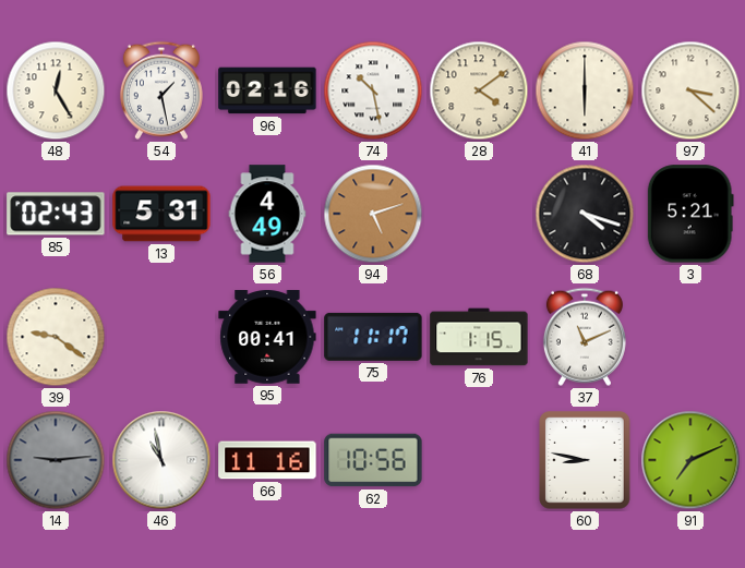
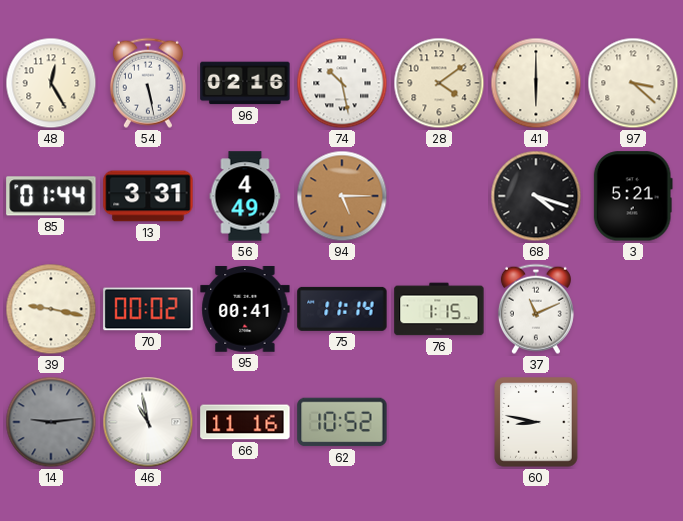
54: 1:28 -> 5:28
85: 02:43 -> 01:44
13: 5:31 -> 3:31
94: 5:12 -> 5:15
39: 9:21 -> 9:17
70: none -> 00:02
75: 11:17 -> 11:14
62: 10:56 -> 10:52
91: 7:11 -> none
